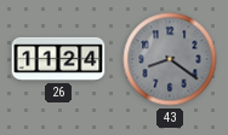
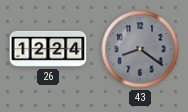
26: 11:24 -> 12:24
